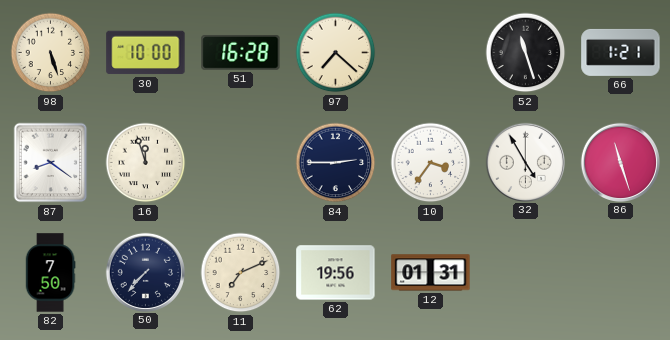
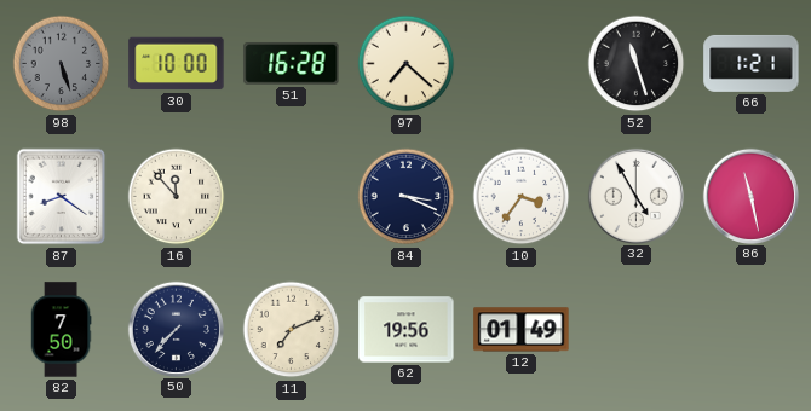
98 dial: cream -> grey
16: 11:57 -> 11:53
84: 2:45 -> 3:19
86: 11:27 -> 11:28
12: 01:31 -> 01:49
